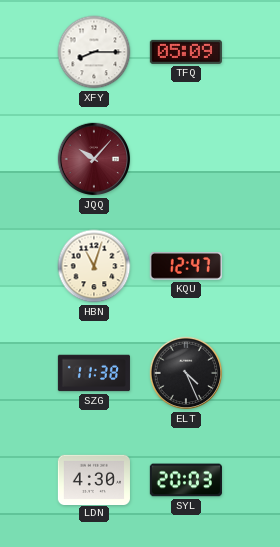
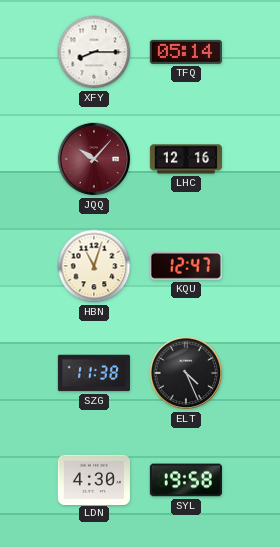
TFQ: 05:09 -> 05:14
LHC: none -> 12:16
SYL: 20:03 -> 19:58
